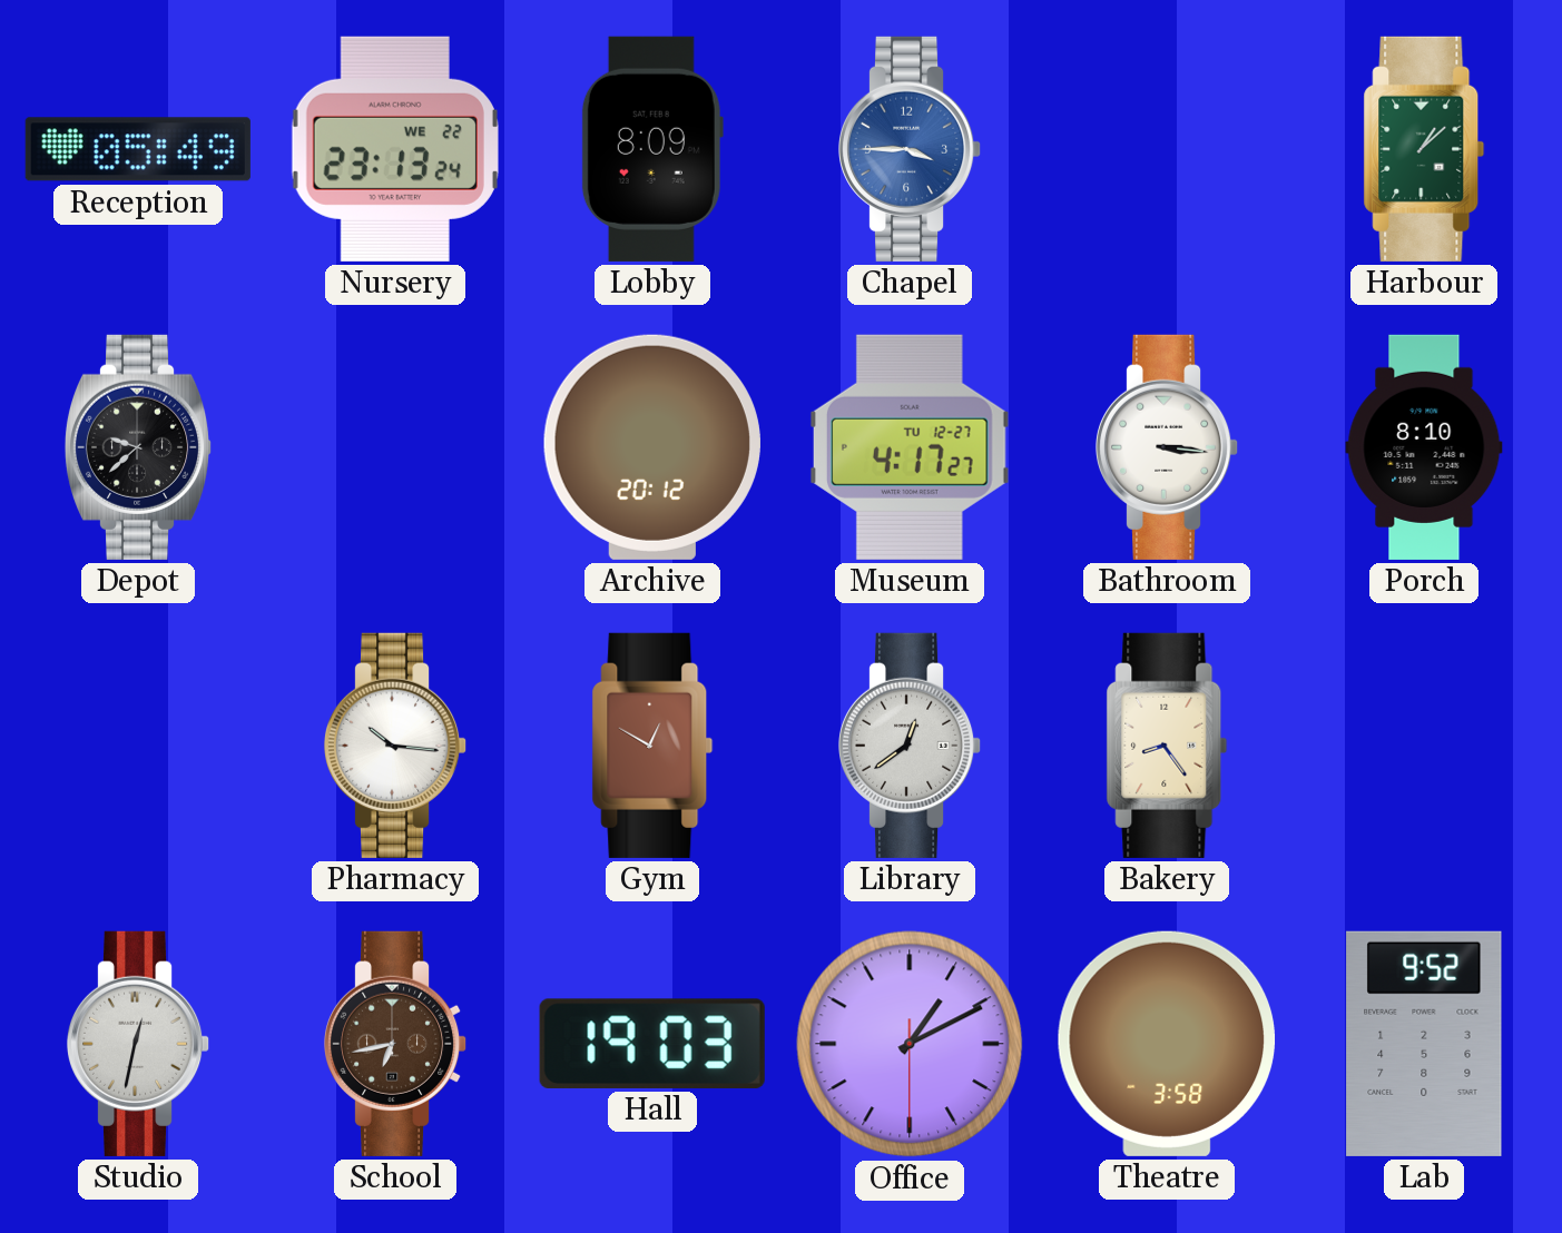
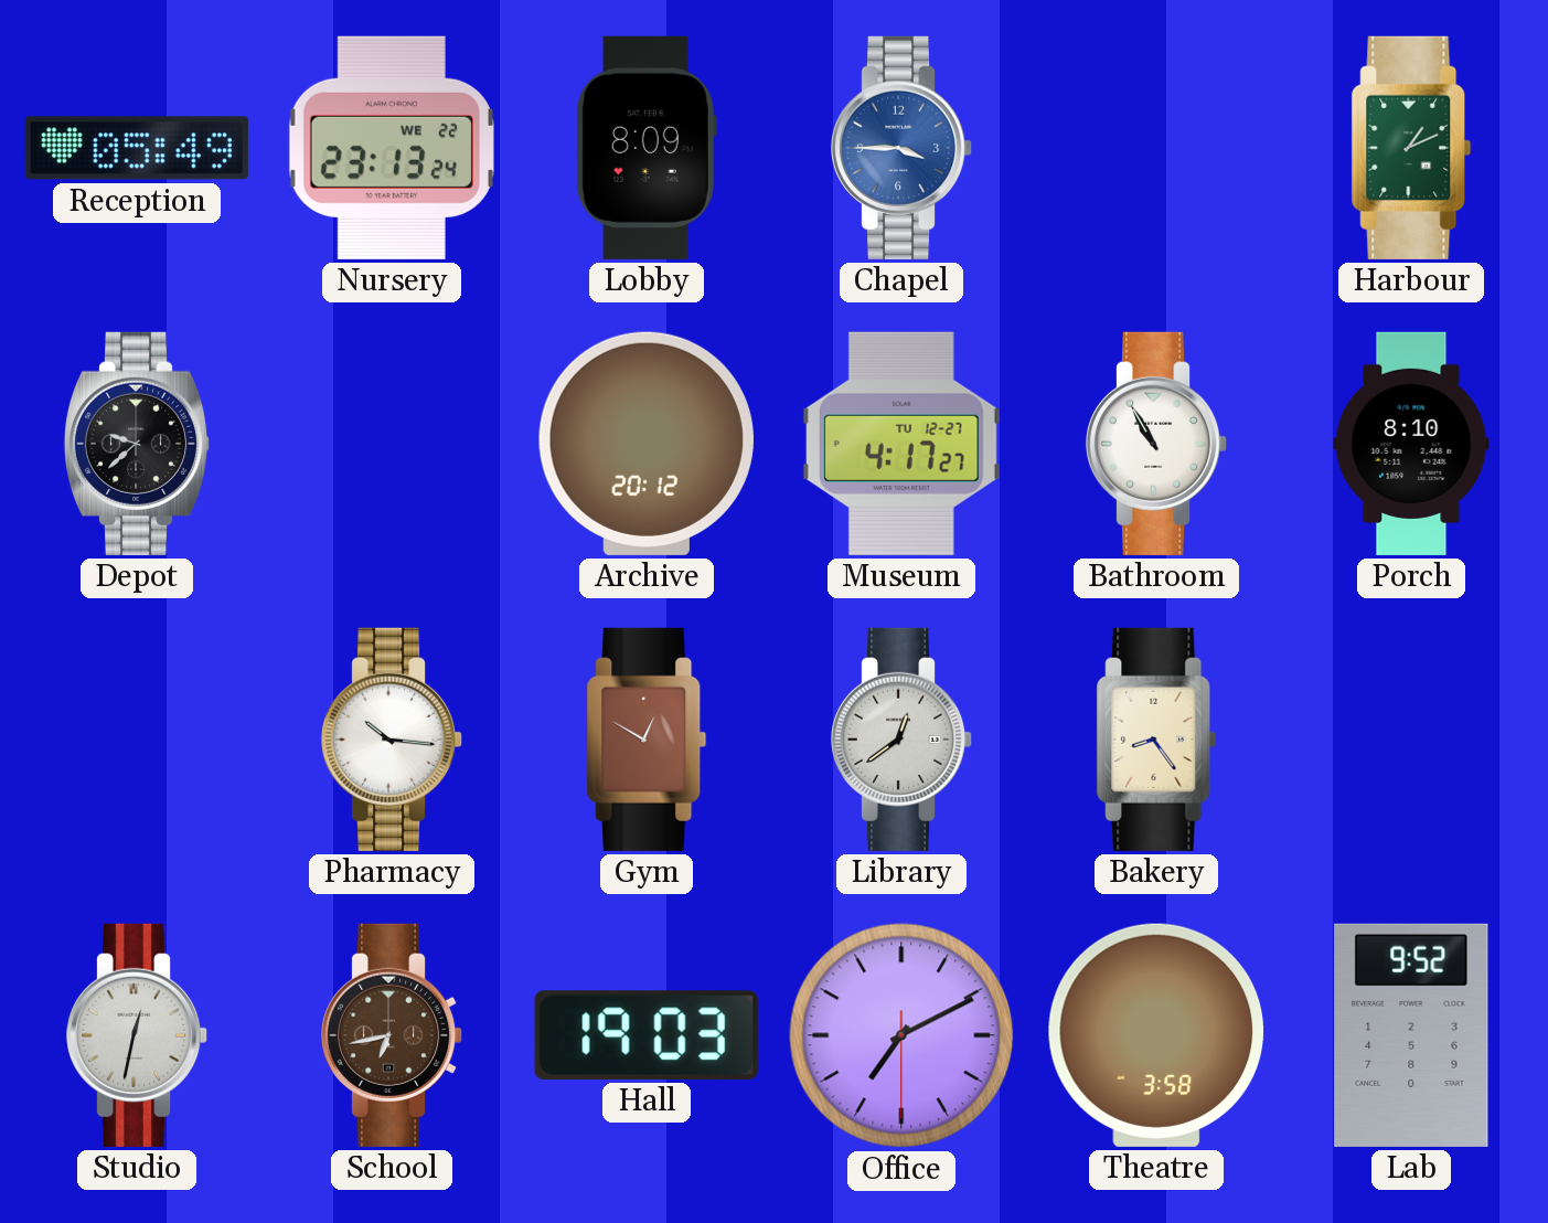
Harbour: 1:08 -> 1:11
Bathroom: 3:16 -> 10:55
Office: 1:10 -> 7:10
